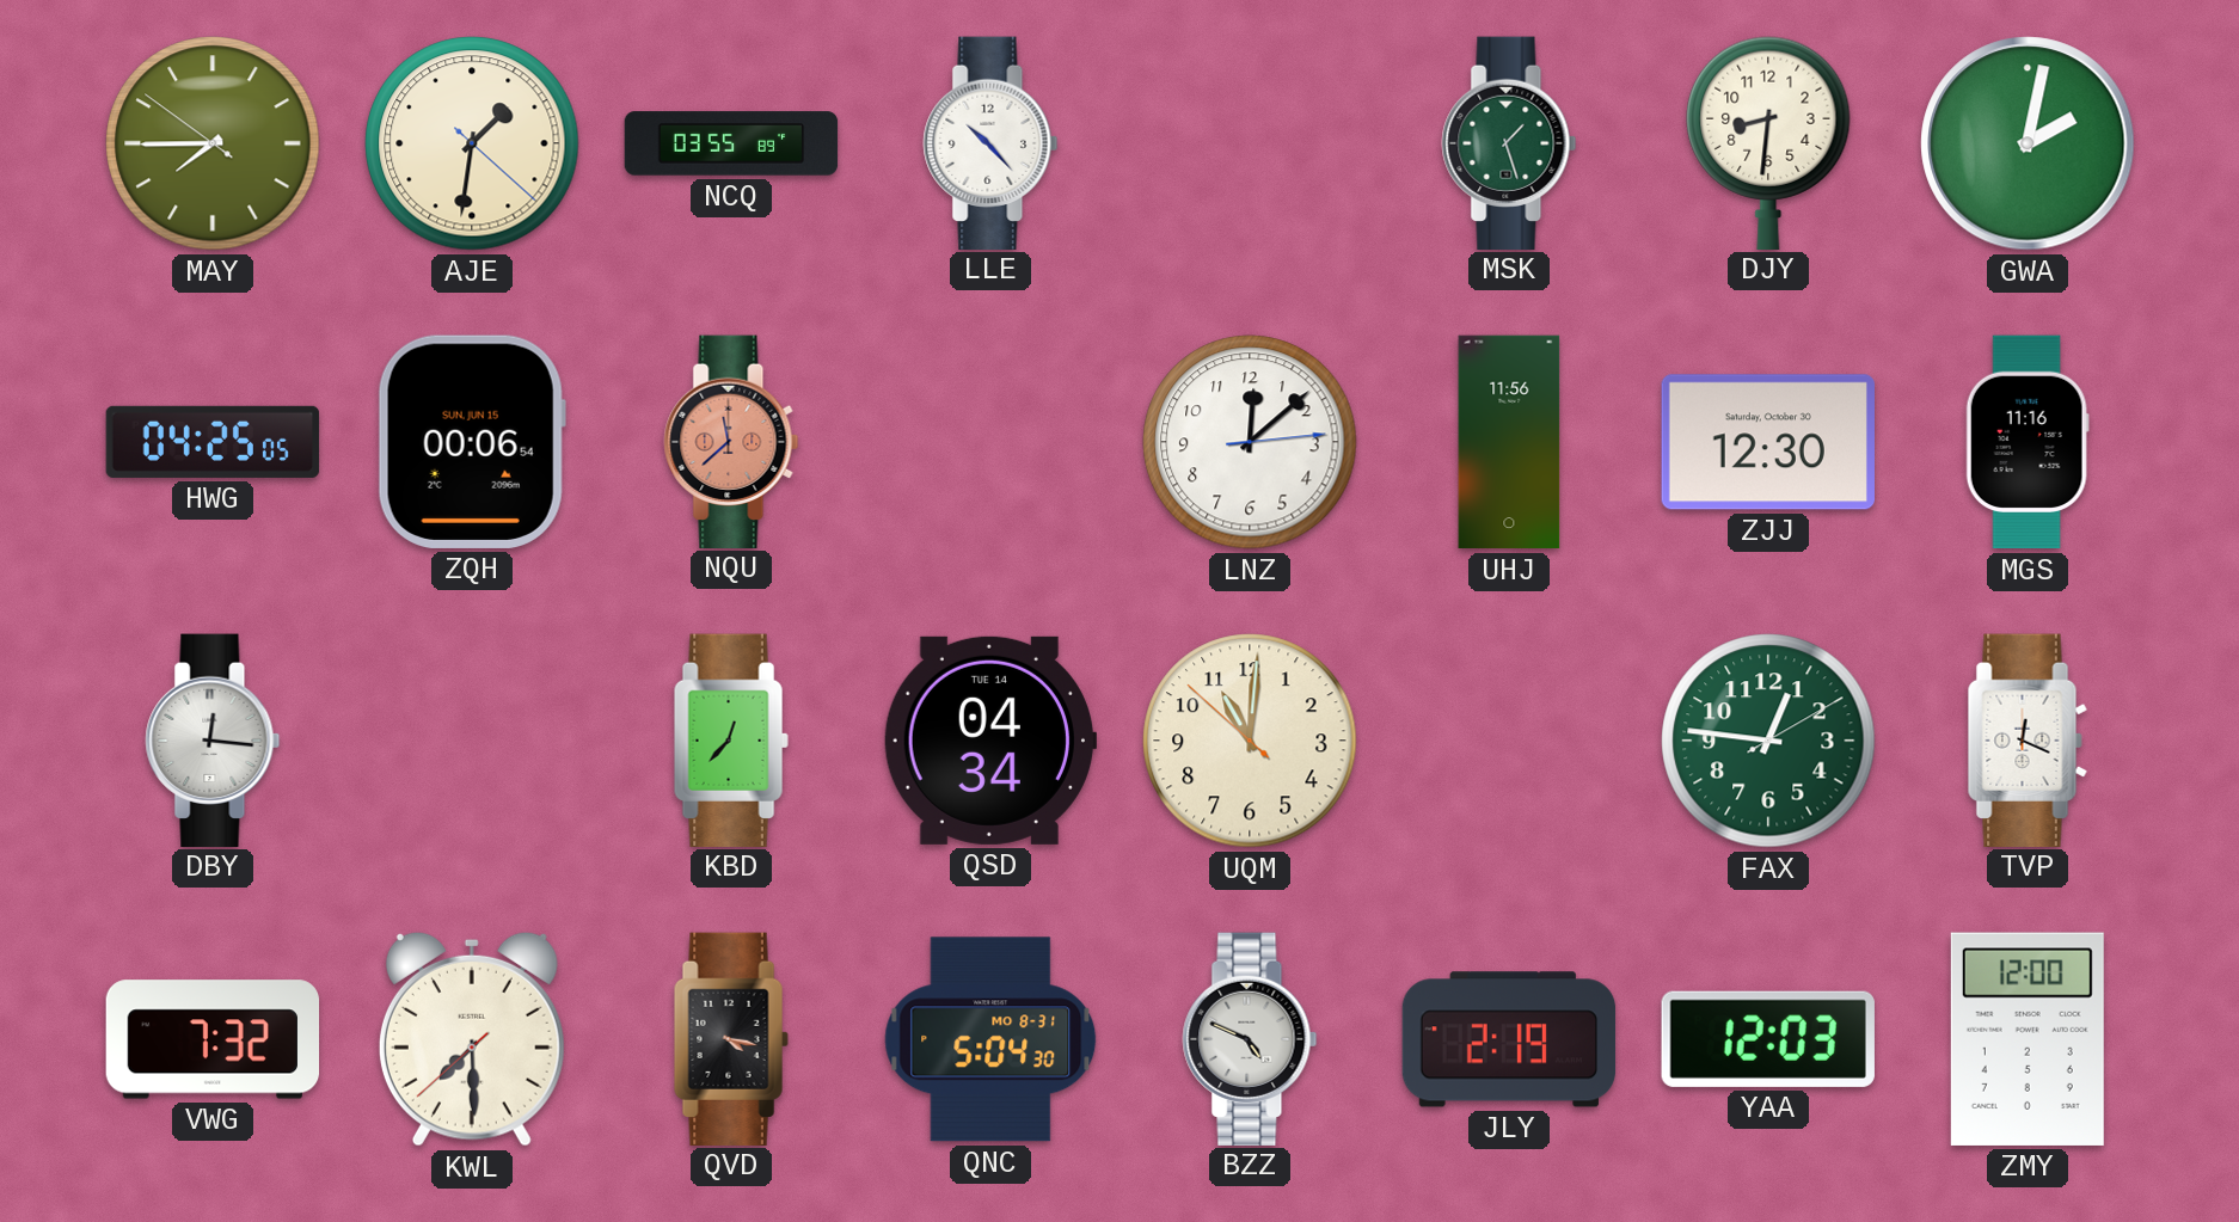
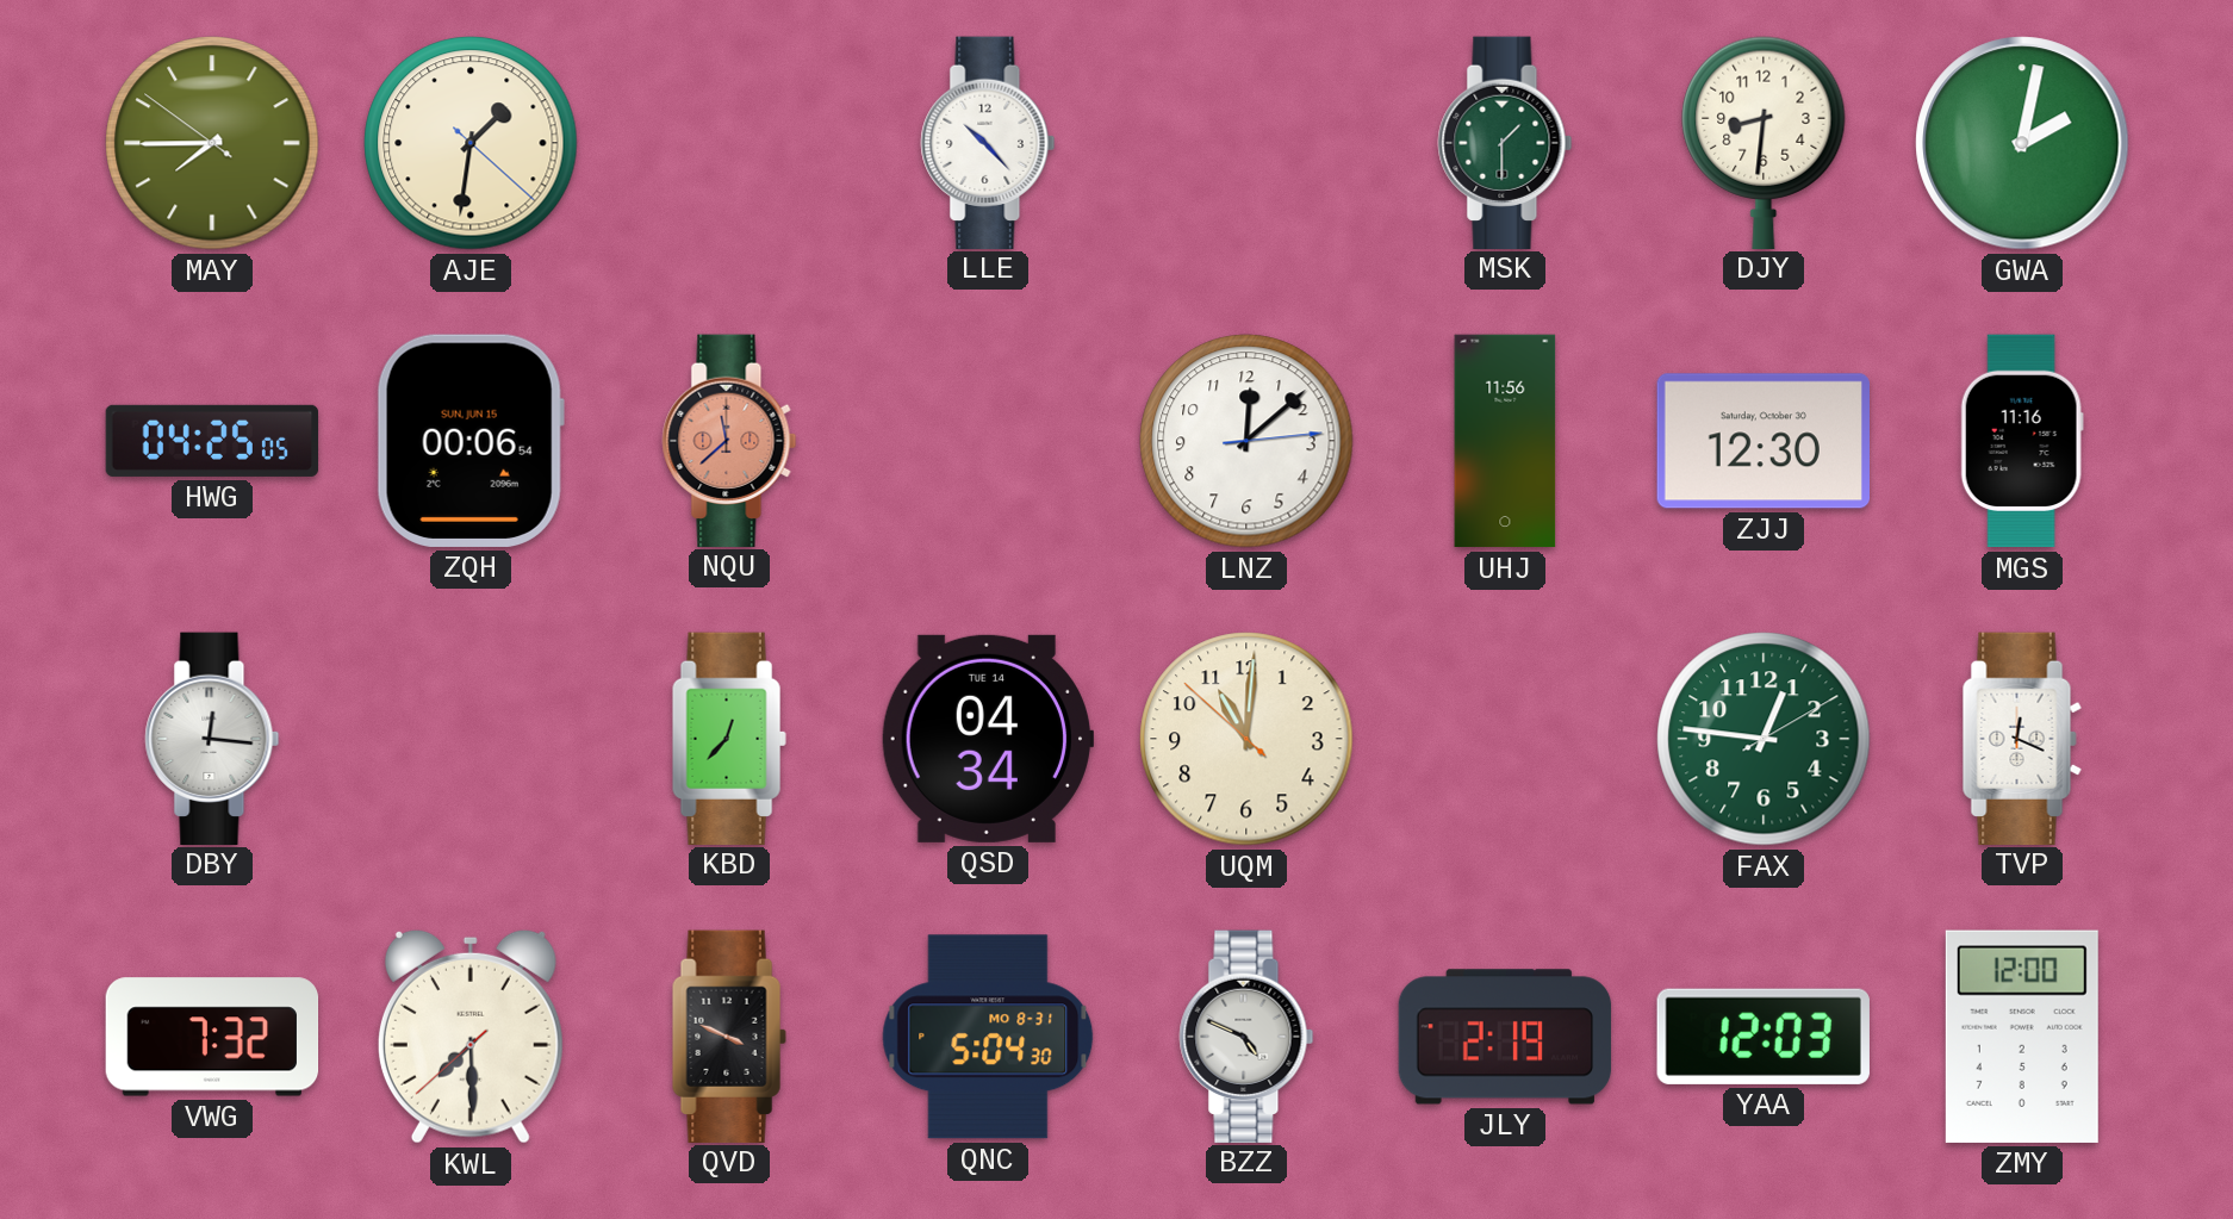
NCQ: 03:55 -> none
MSK: 1:27 -> 1:30
QVD: 4:17 -> 3:49
